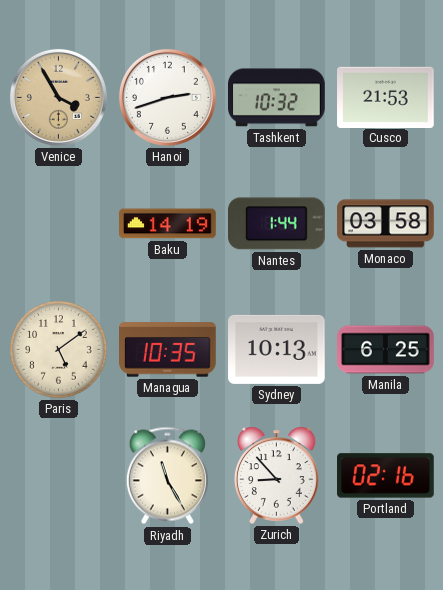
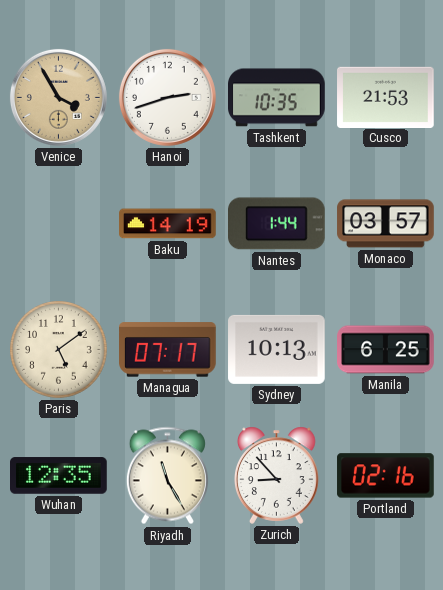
Tashkent: 10:32 -> 10:35
Monaco: 03:58 -> 03:57
Managua: 10:35 -> 07:17
Wuhan: none -> 12:35
